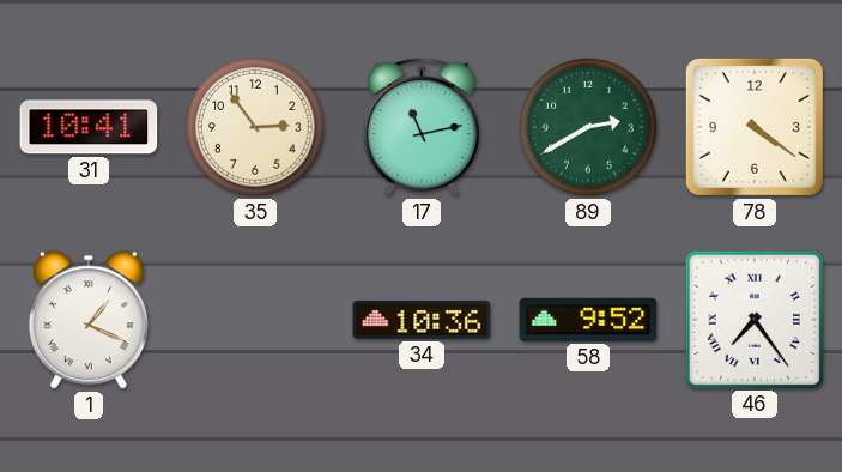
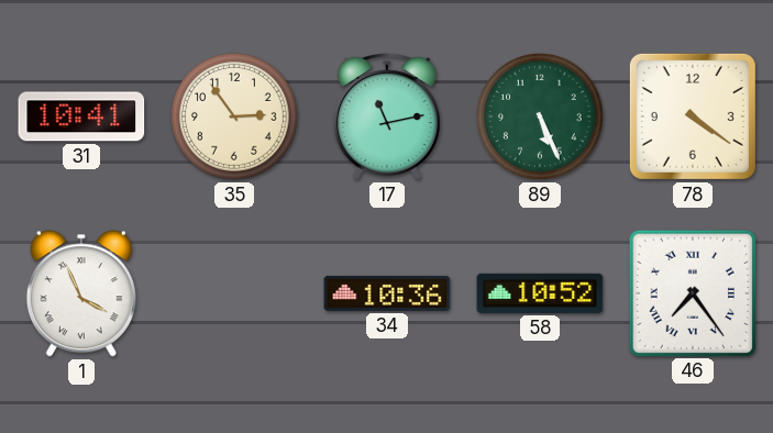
89: 2:40 -> 5:26
1: 1:19 -> 3:56
58: 9:52 -> 10:52
